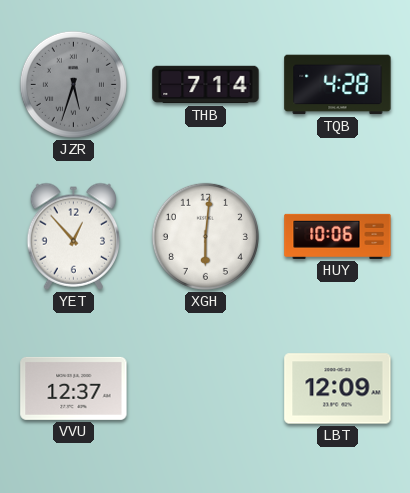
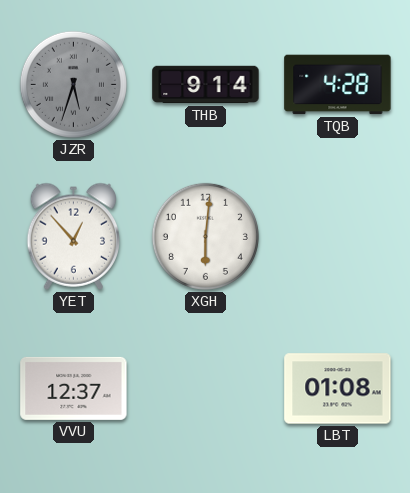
THB: 7:14 -> 9:14
HUY: 10:06 -> none
LBT: 12:09 -> 01:08
